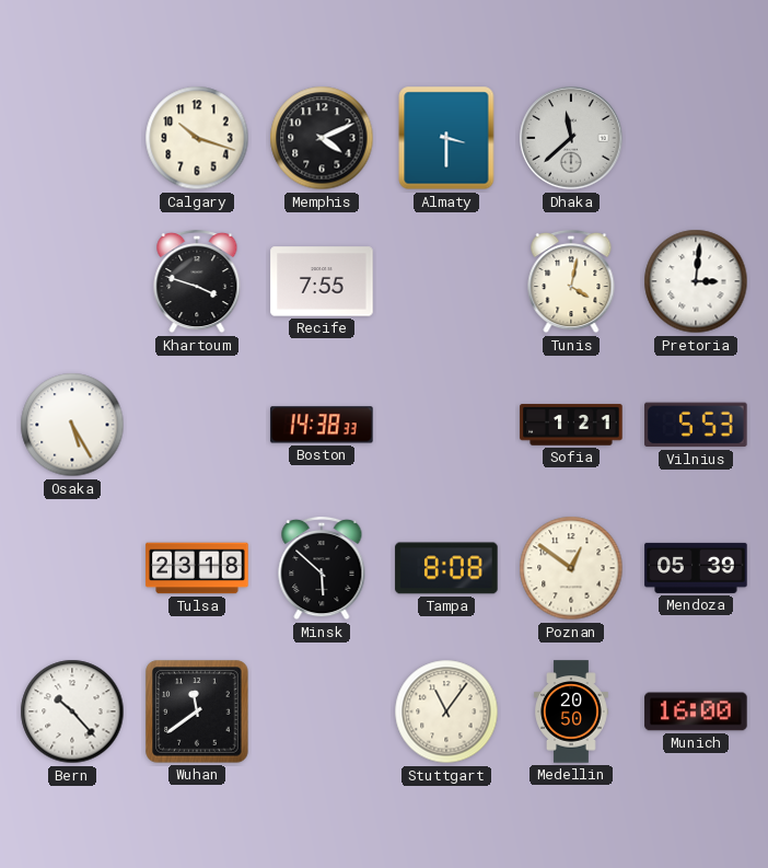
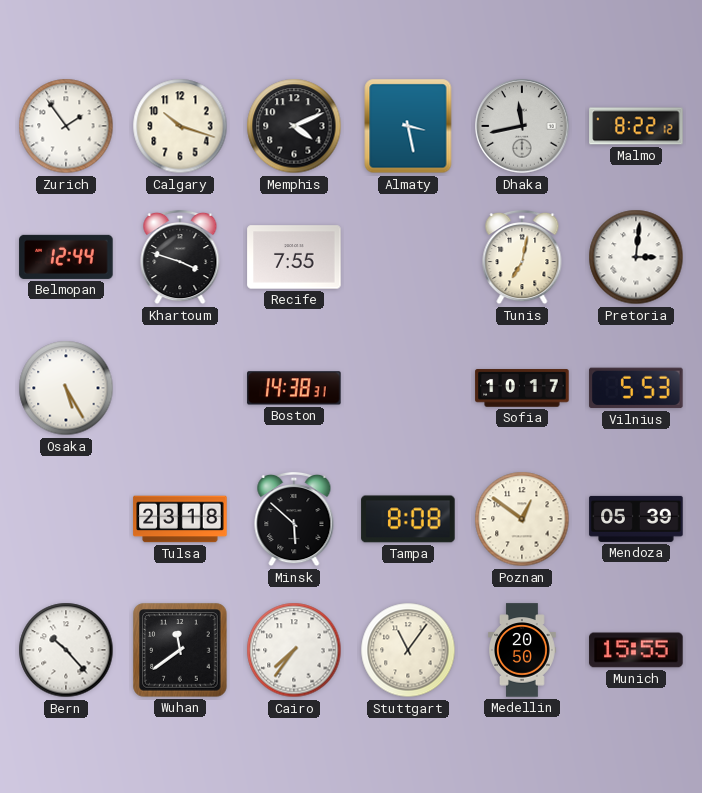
Zurich: none -> 1:54
Almaty: 3:30 -> 3:28
Dhaka: 11:38 -> 11:43
Malmo: none -> 8:22
Belmopan: none -> 12:44
Tunis: 4:02 -> 7:02
Boston: 14:38:33 -> 14:38:31
Sofia: 1:21 -> 10:17
Cairo: none -> 7:36
Munich: 16:00 -> 15:55
